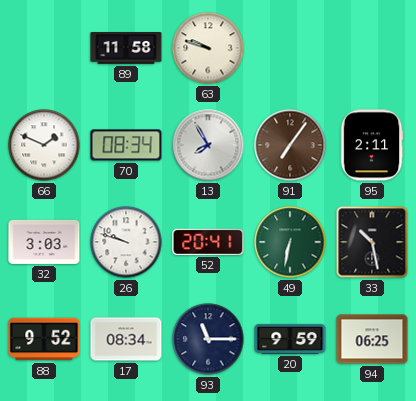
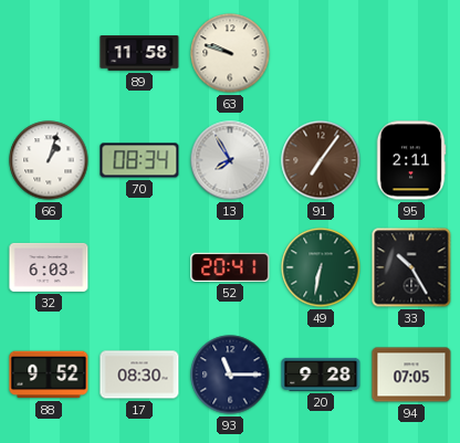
66: 1:49 -> 1:03
32: 3:03 -> 6:03
26: 9:48 -> none
33: 10:28 -> 10:25
17: 08:34 -> 08:30
20: 9:59 -> 9:28
94: 06:25 -> 07:05
